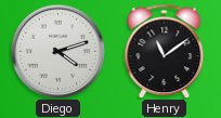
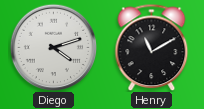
Henry: 11:09 -> 11:10
